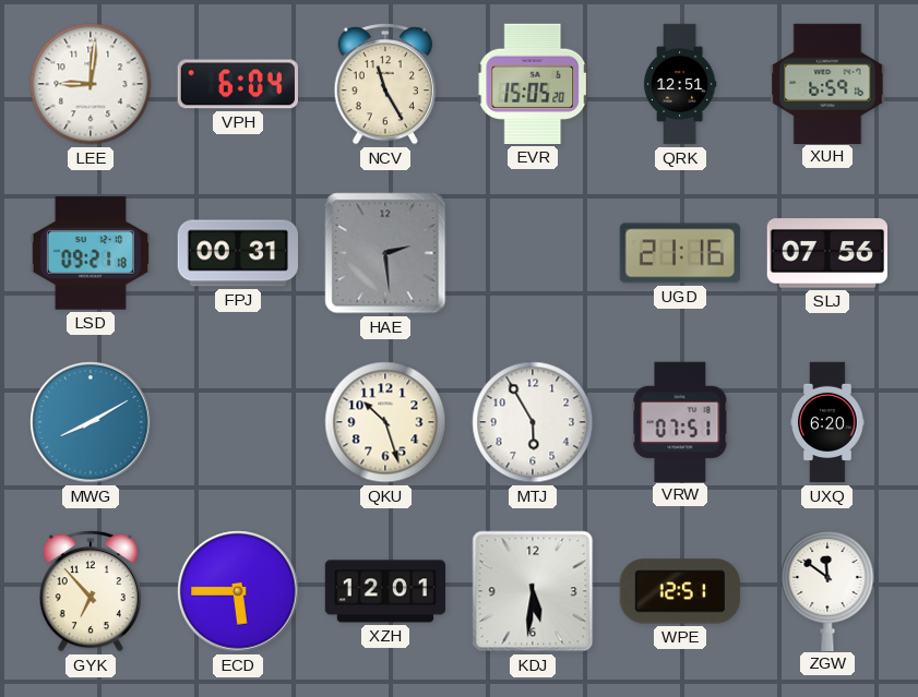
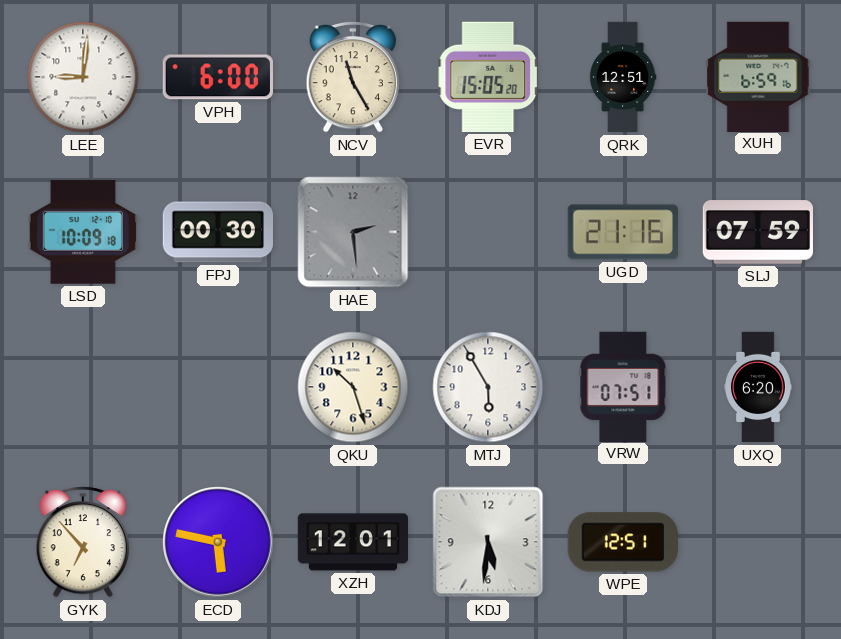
VPH: 6:04 -> 6:00
LSD: 09:21 -> 10:09
FPJ: 00:31 -> 00:30
SLJ: 07:56 -> 07:59
MWG: 8:10 -> none
ECD: 5:45 -> 5:47
ZGW: 11:51 -> none
